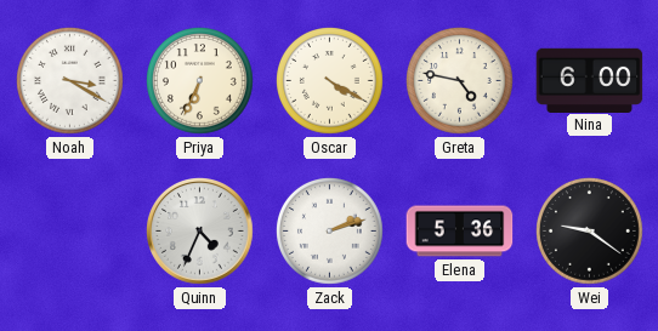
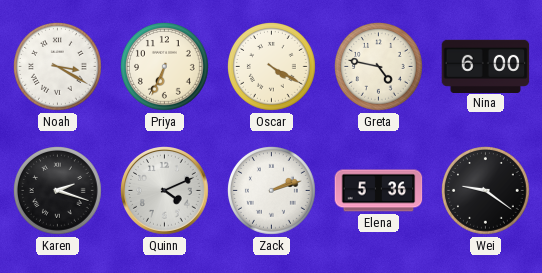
Karen: none -> 2:18
Quinn: 4:34 -> 4:11
